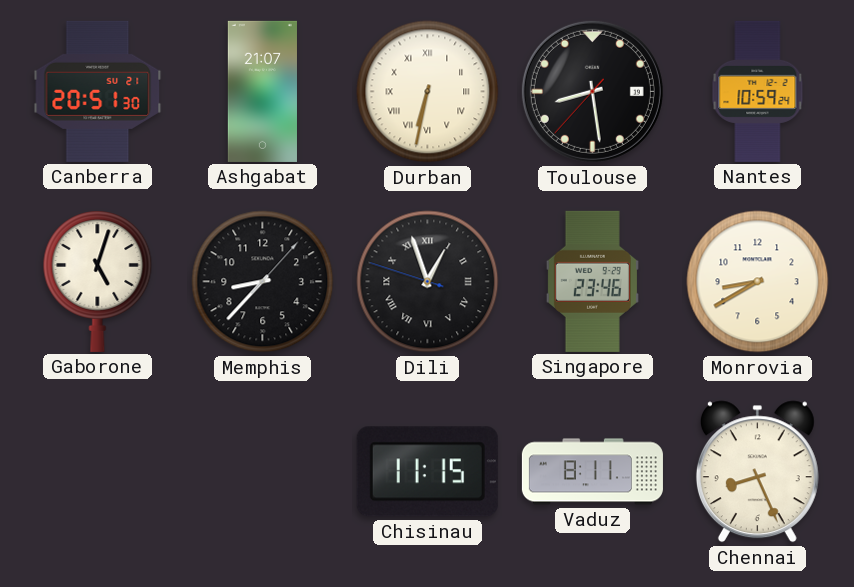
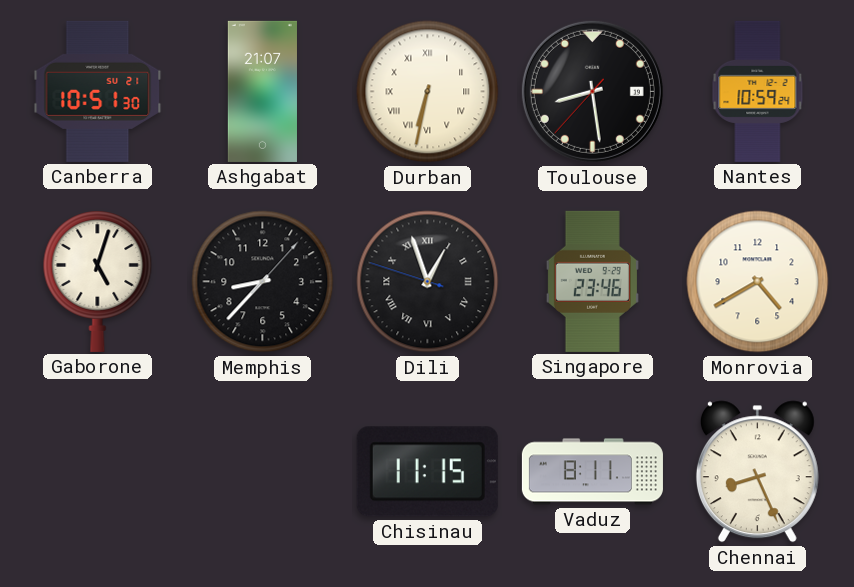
Canberra: 20:51 -> 10:51
Monrovia: 8:40 -> 4:40
